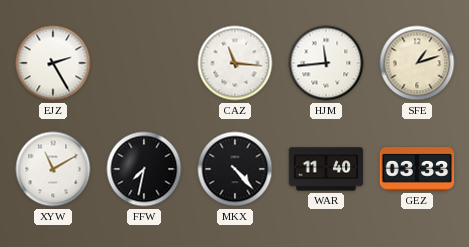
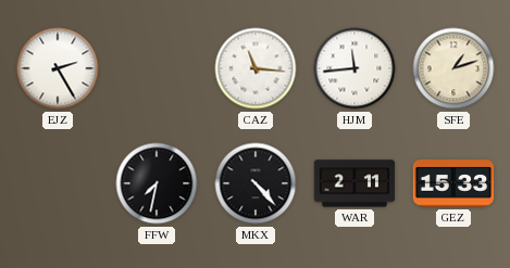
XYW: 11:10 -> none
WAR: 11:40 -> 2:11
GEZ: 03:33 -> 15:33
